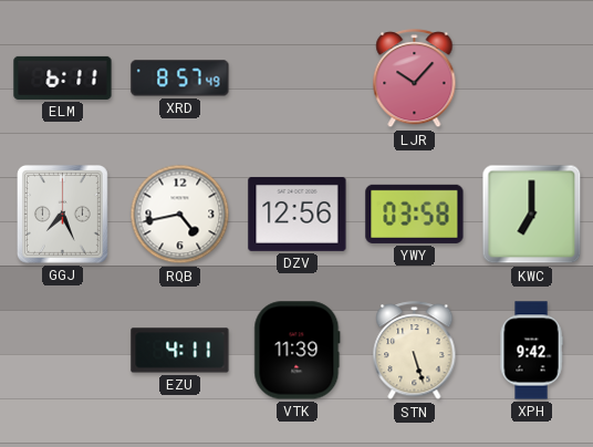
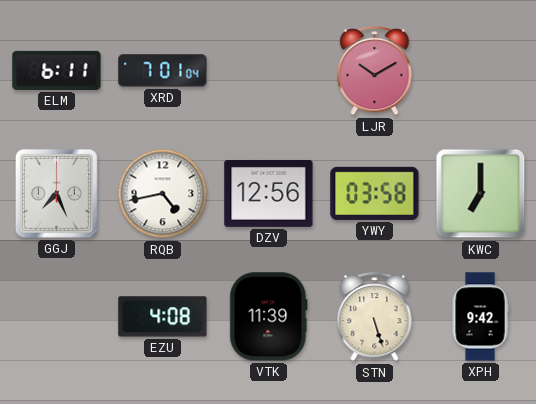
XRD: 8:57 -> 7:01
LJR: 10:07 -> 10:10
EZU: 4:11 -> 4:08
